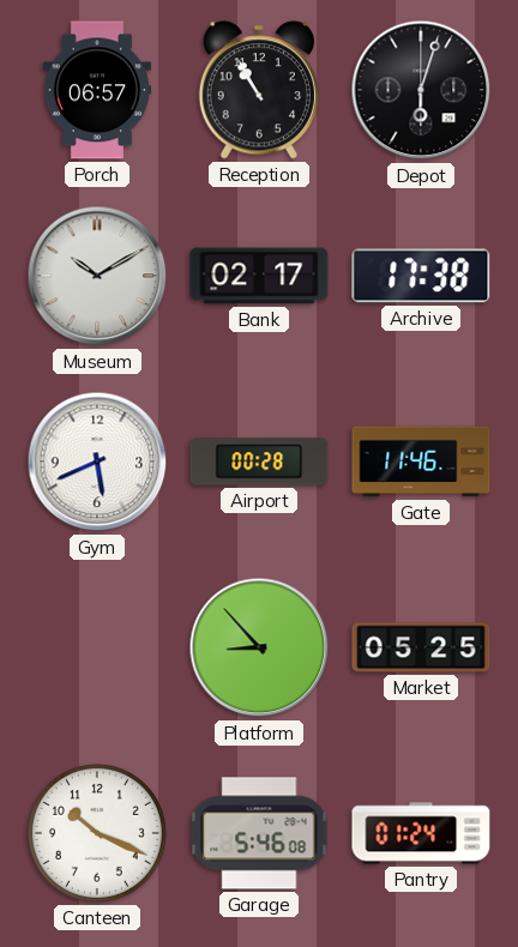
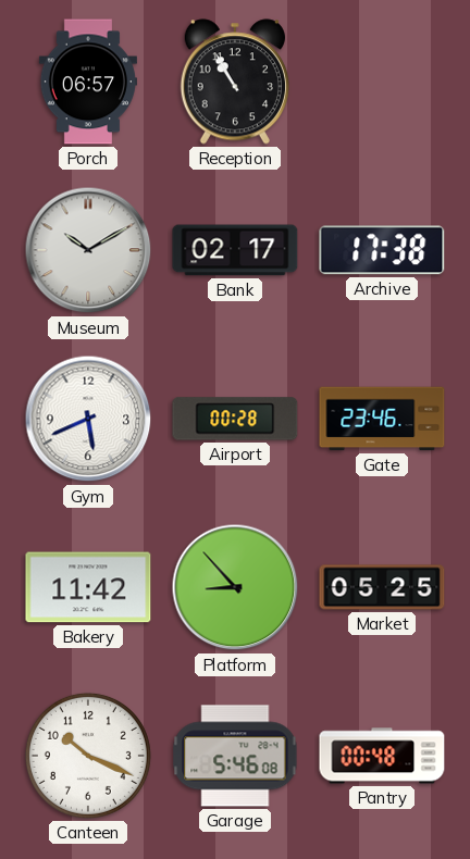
Depot: 6:03 -> none
Gate: 11:46 -> 23:46
Bakery: none -> 11:42
Pantry: 01:24 -> 00:48
